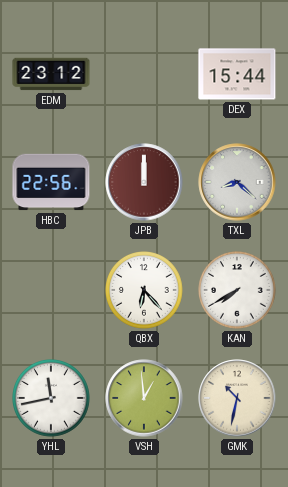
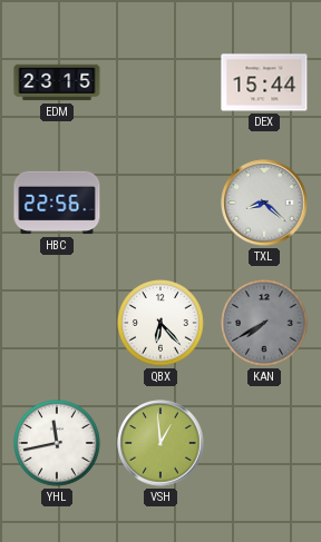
EDM: 23:12 -> 23:15
JPB: 12:00 -> none
KAN dial: white -> grey
GMK: 10:32 -> none
